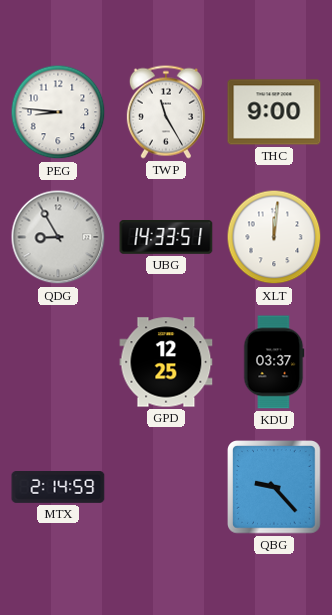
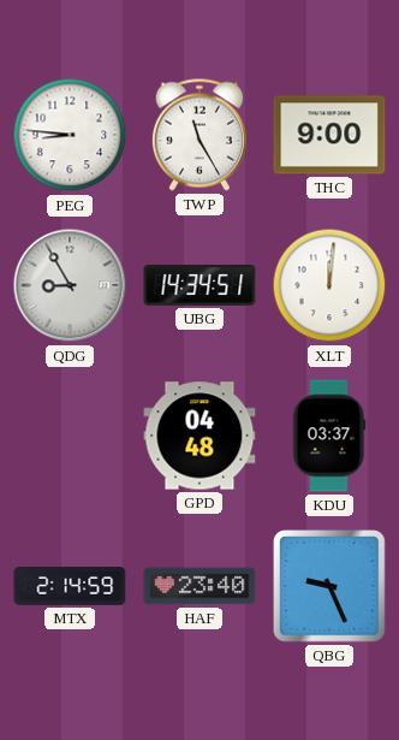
UBG: 14:33 -> 14:34
GPD: 12:25 -> 04:48
HAF: none -> 23:40
QBG: 9:23 -> 9:26
